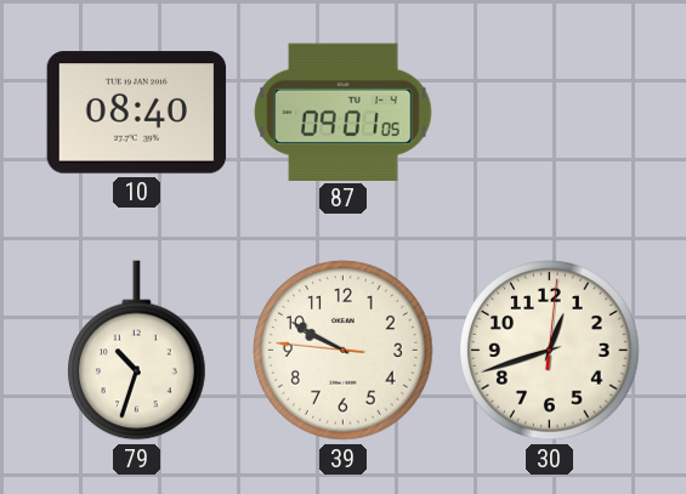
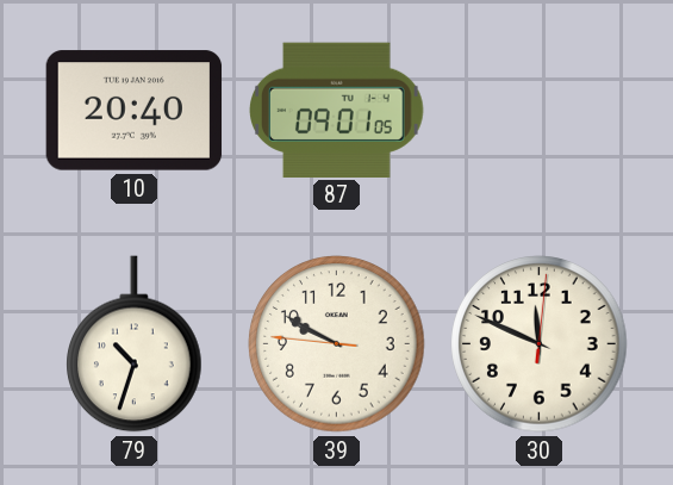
10: 08:40 -> 20:40
30: 12:42 -> 11:49
